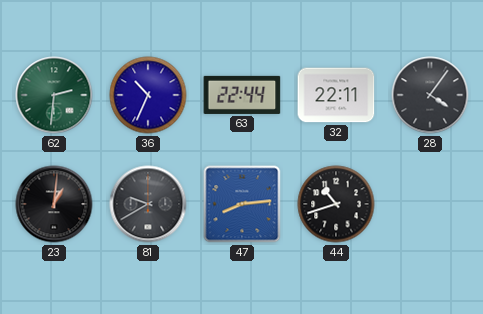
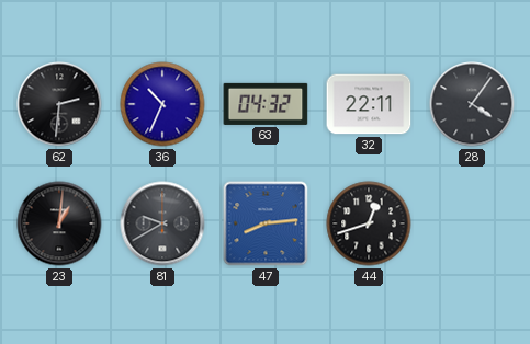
62 dial: green -> black
63: 22:44 -> 04:32
44: 10:42 -> 12:42
